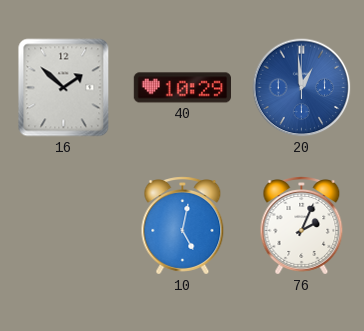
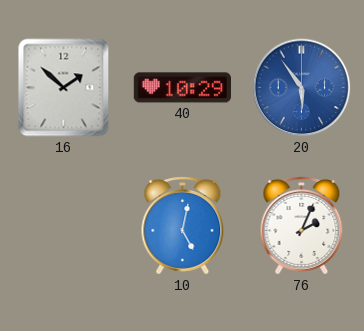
20: 12:59 -> 5:54
